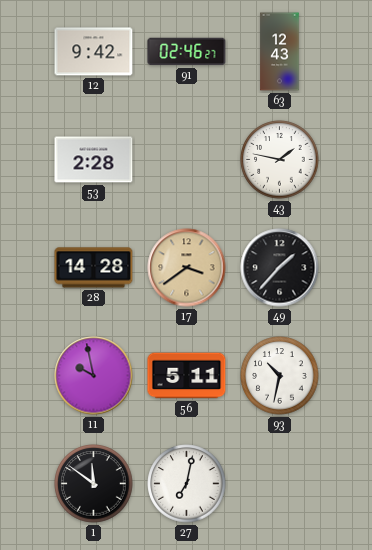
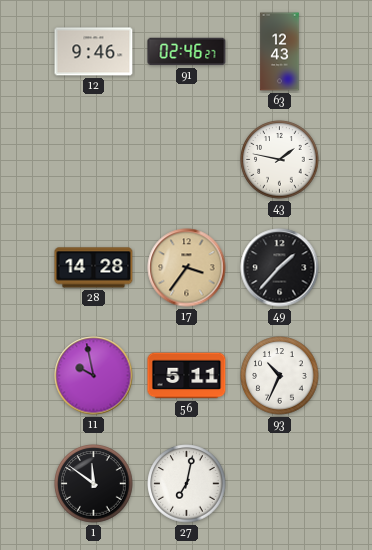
12: 9:42 -> 9:46
53: 2:28 -> none
17: 3:39 -> 3:36
93: 10:32 -> 10:34
